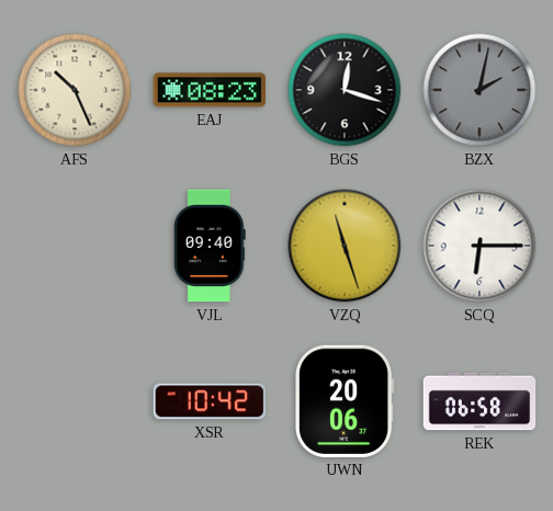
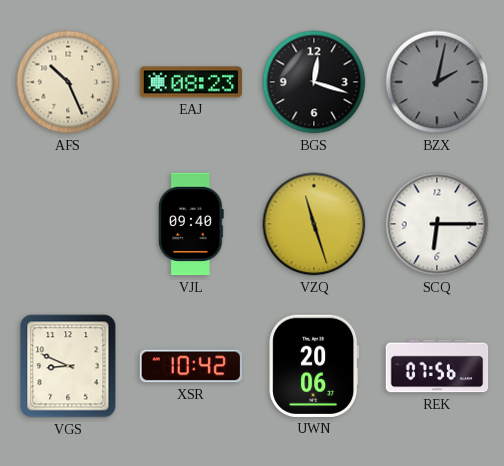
VGS: none -> 8:49
REK: 06:58 -> 07:56
